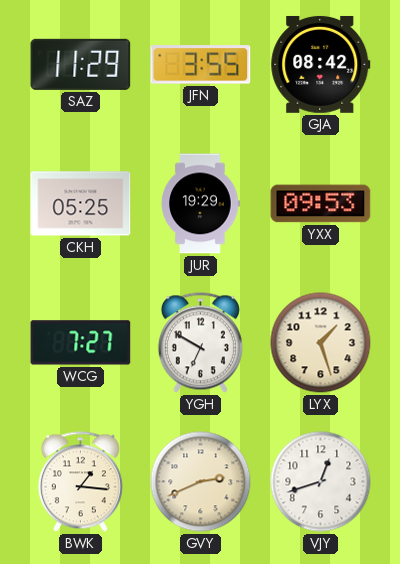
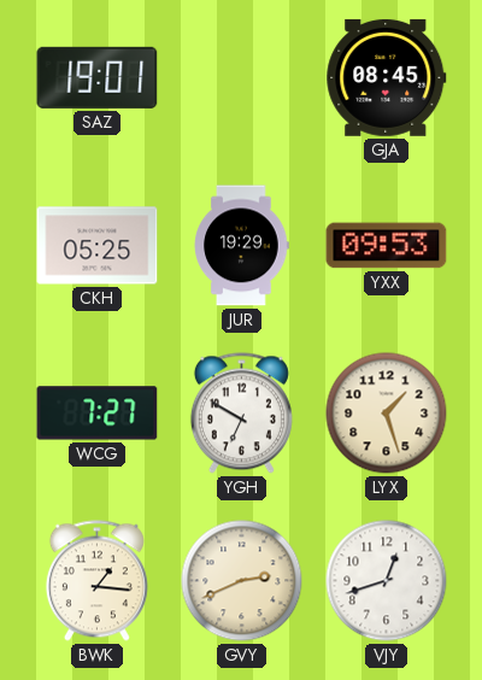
SAZ: 11:29 -> 19:01
JFN: 3:55 -> none
GJA: 08:42 -> 08:45
